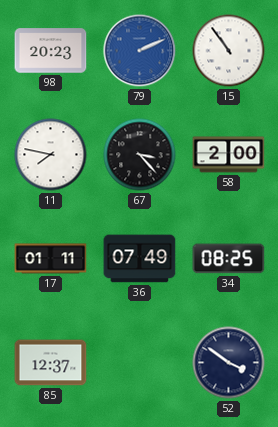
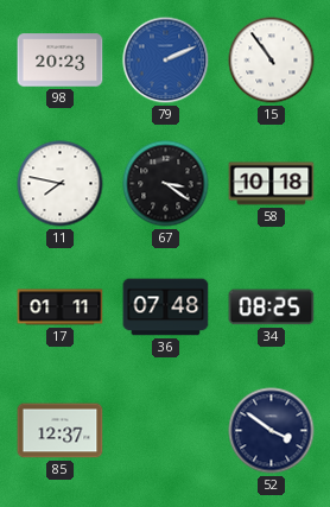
67: 3:23 -> 3:21
58: 2:00 -> 10:18
36: 07:49 -> 07:48
